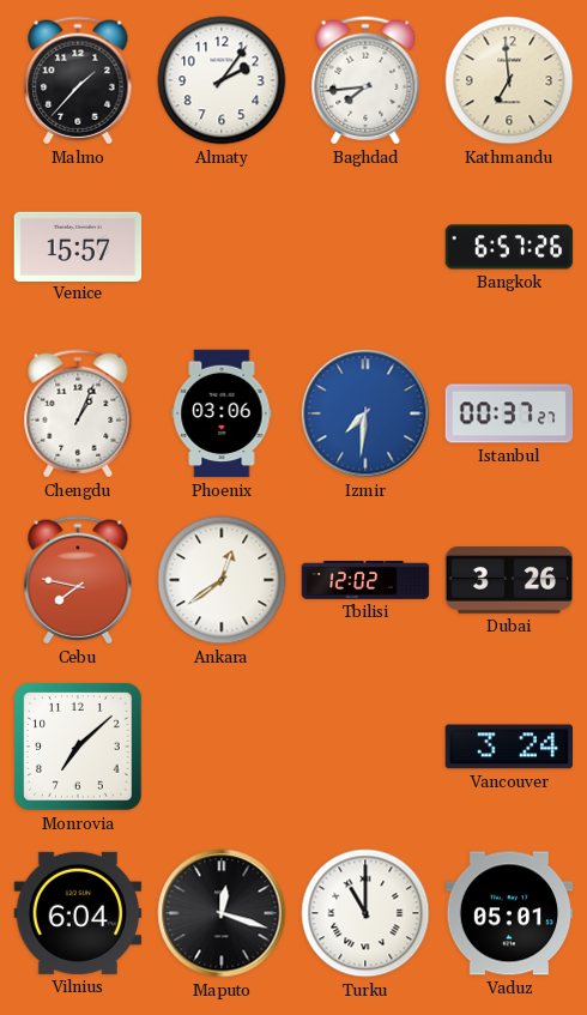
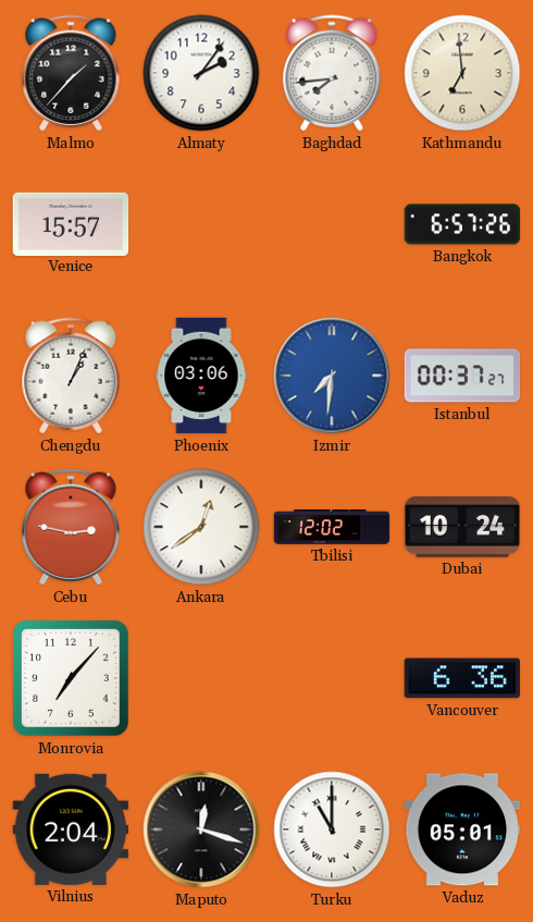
Cebu: 7:47 -> 2:47
Dubai: 3:26 -> 10:24
Monrovia: 7:08 -> 7:07
Vancouver: 3:24 -> 6:36
Vilnius: 6:04 -> 2:04
